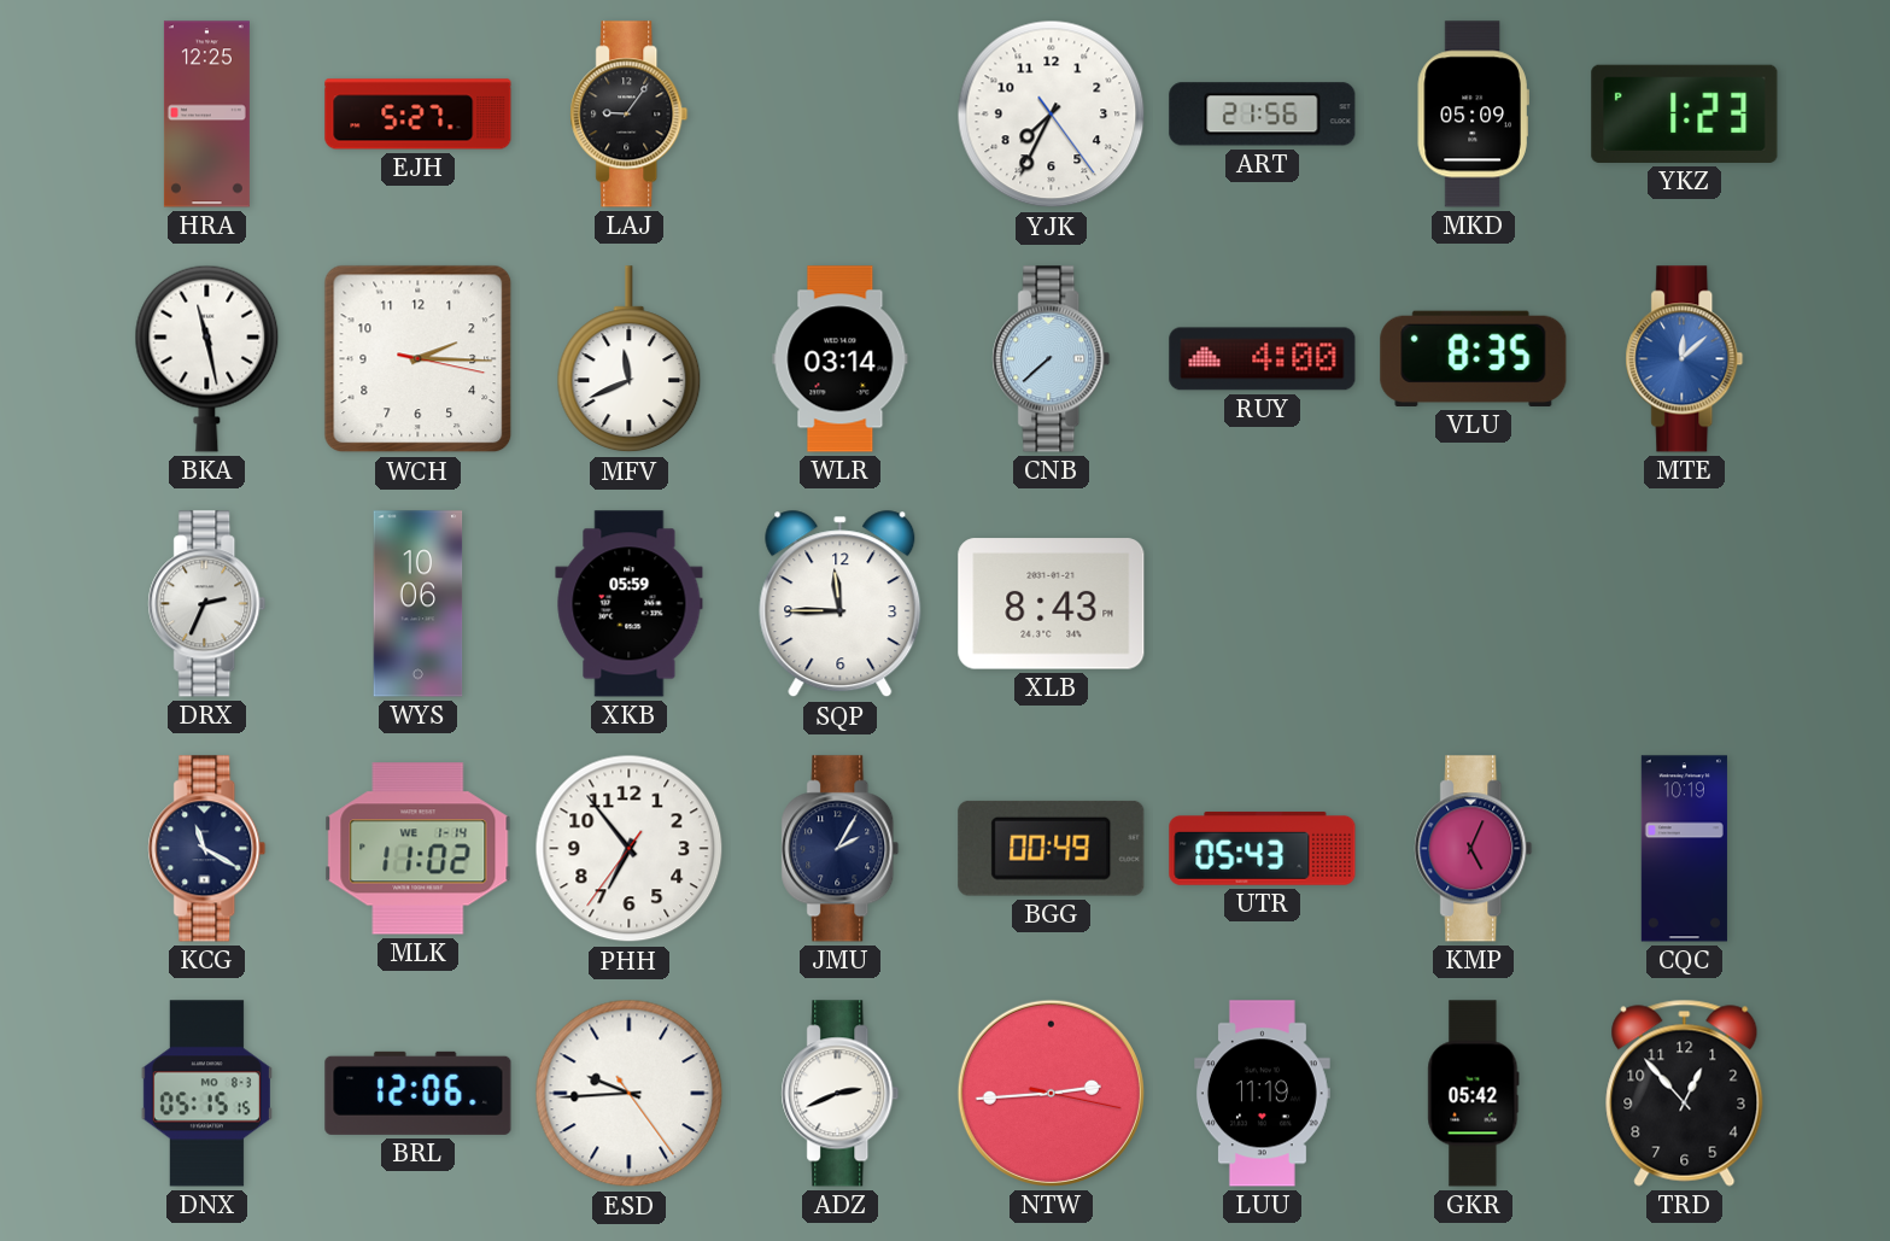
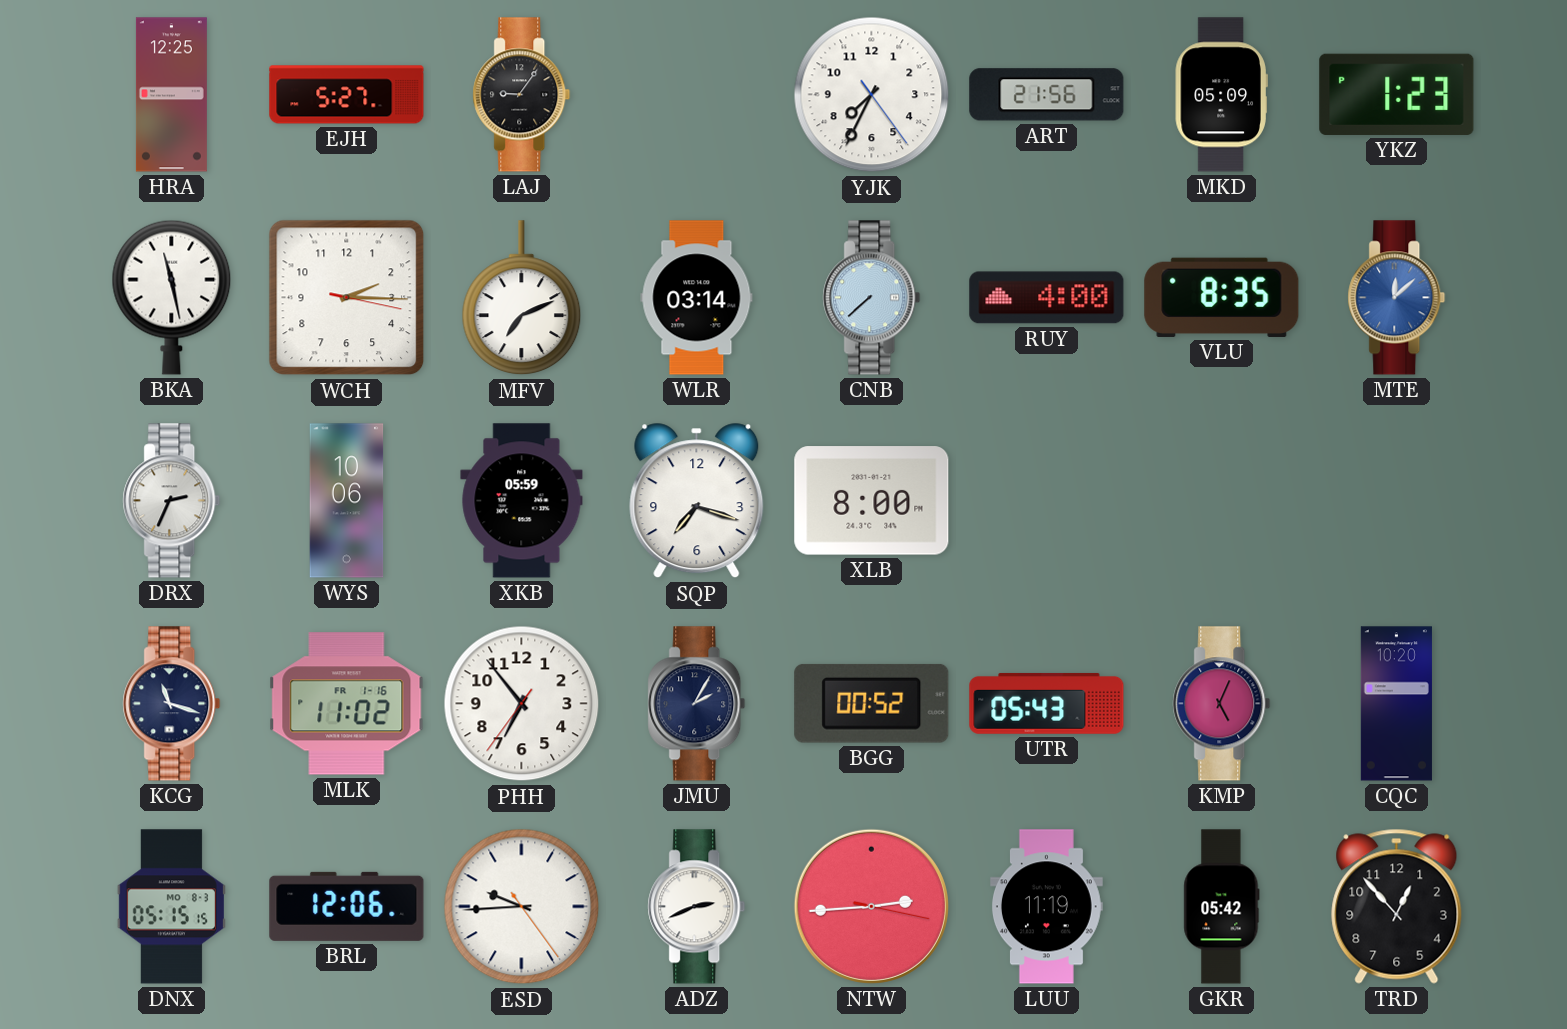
MFV: 11:41 -> 7:11
SQP: 11:45 -> 7:18
XLB: 8:43 -> 8:00
KCG: 11:20 -> 11:18
MLK date: WE 1-14 -> FR 1-16
BGG: 00:49 -> 00:52
CQC: 10:19 -> 10:20
